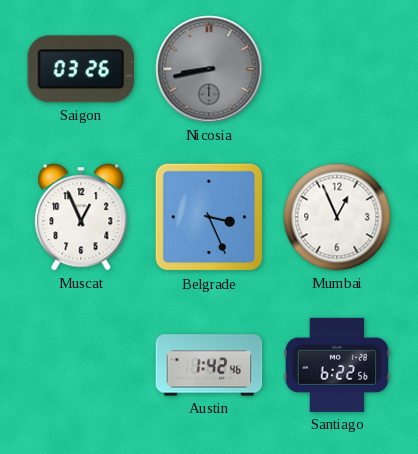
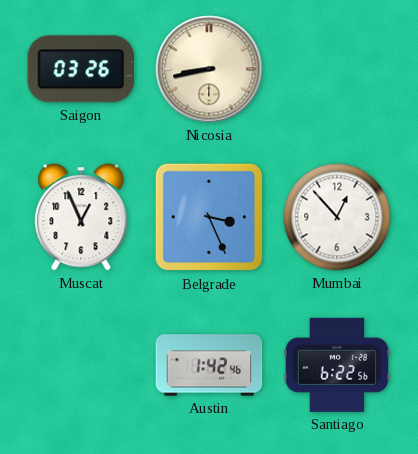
Nicosia dial: grey -> cream
Mumbai: 12:56 -> 12:53
